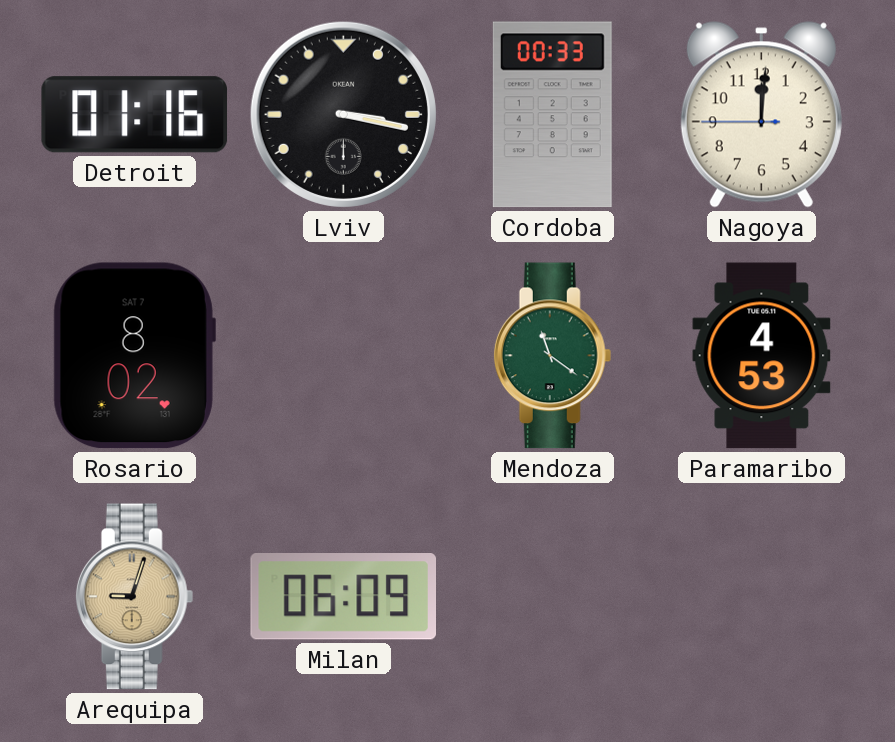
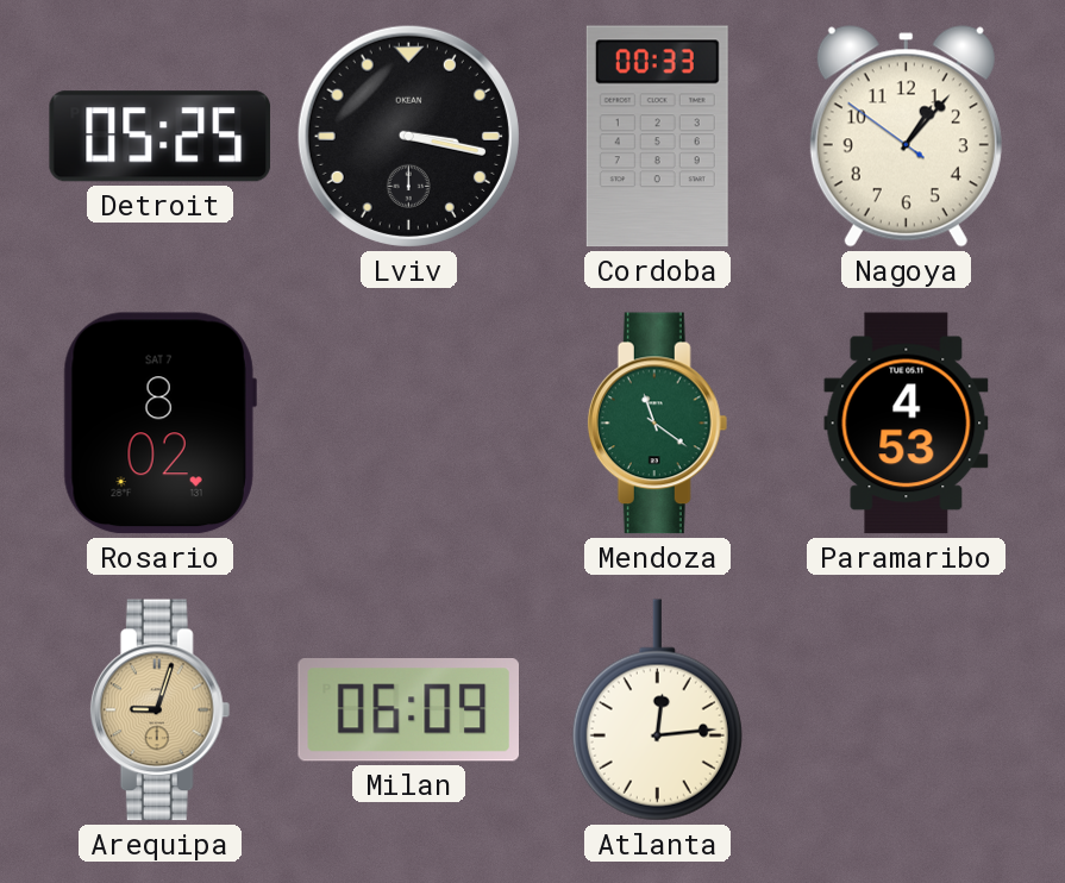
Detroit: 01:16 -> 05:25
Nagoya: 12:00 -> 1:06
Atlanta: none -> 12:14
